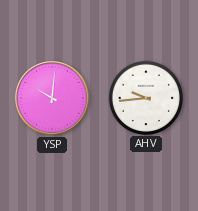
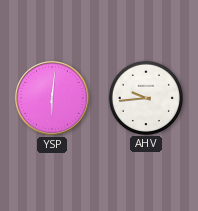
YSP: 10:01 -> 6:01
